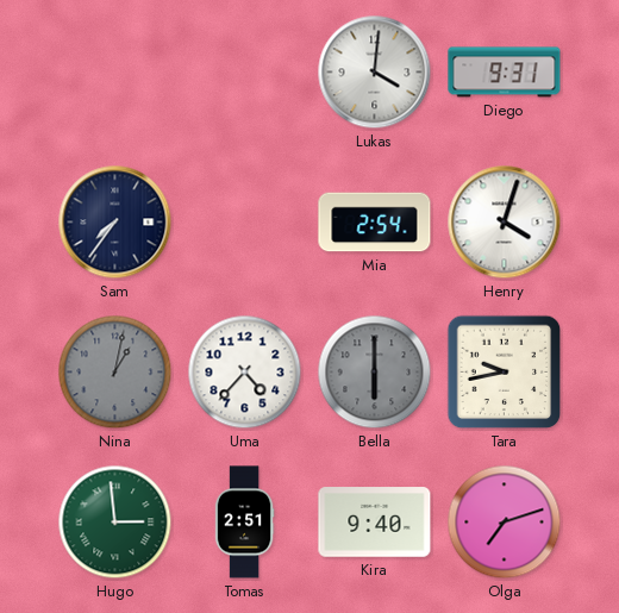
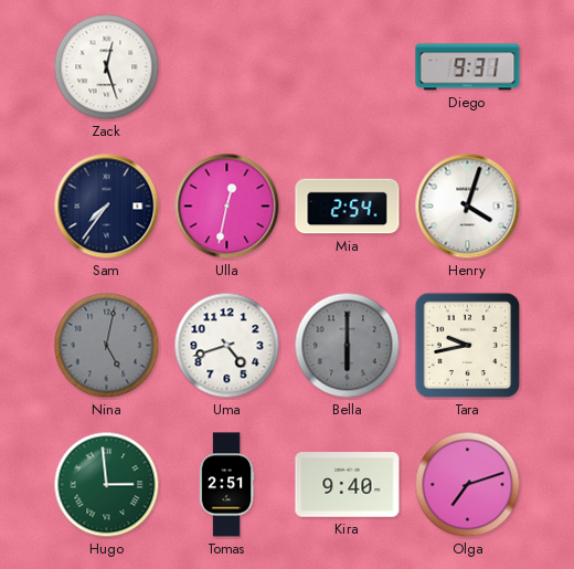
Zack: none -> 12:27
Lukas: 4:01 -> none
Ulla: none -> 12:32
Nina: 1:02 -> 5:02
Uma: 4:37 -> 4:42
